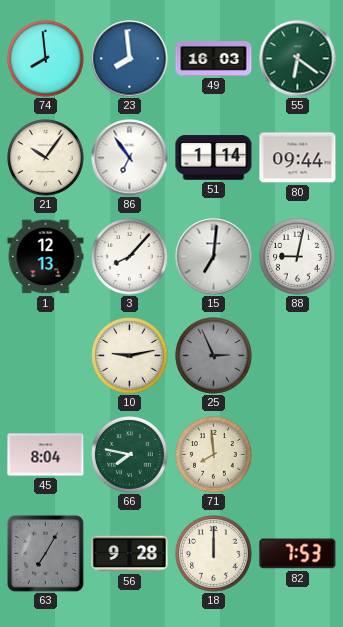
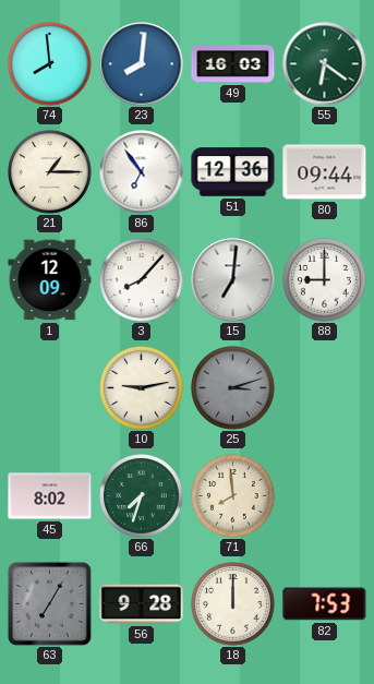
23: 7:59 -> 8:01
21: 10:06 -> 1:15
51: 1:14 -> 12:36
1: 12:13 -> 12:09
88: 9:02 -> 9:00
25: 2:56 -> 3:12
45: 8:04 -> 8:02
66: 7:47 -> 7:33
